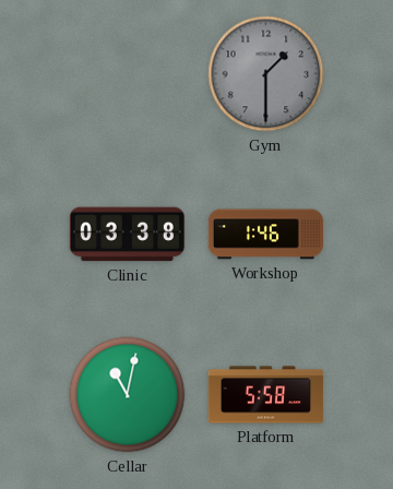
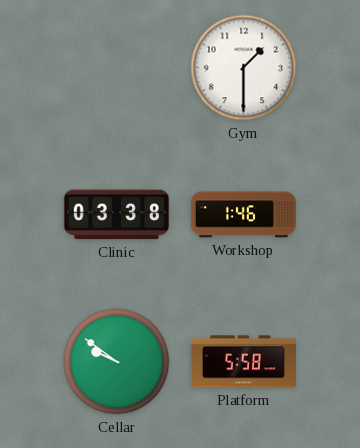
Gym dial: grey -> white
Cellar: 11:02 -> 9:51
